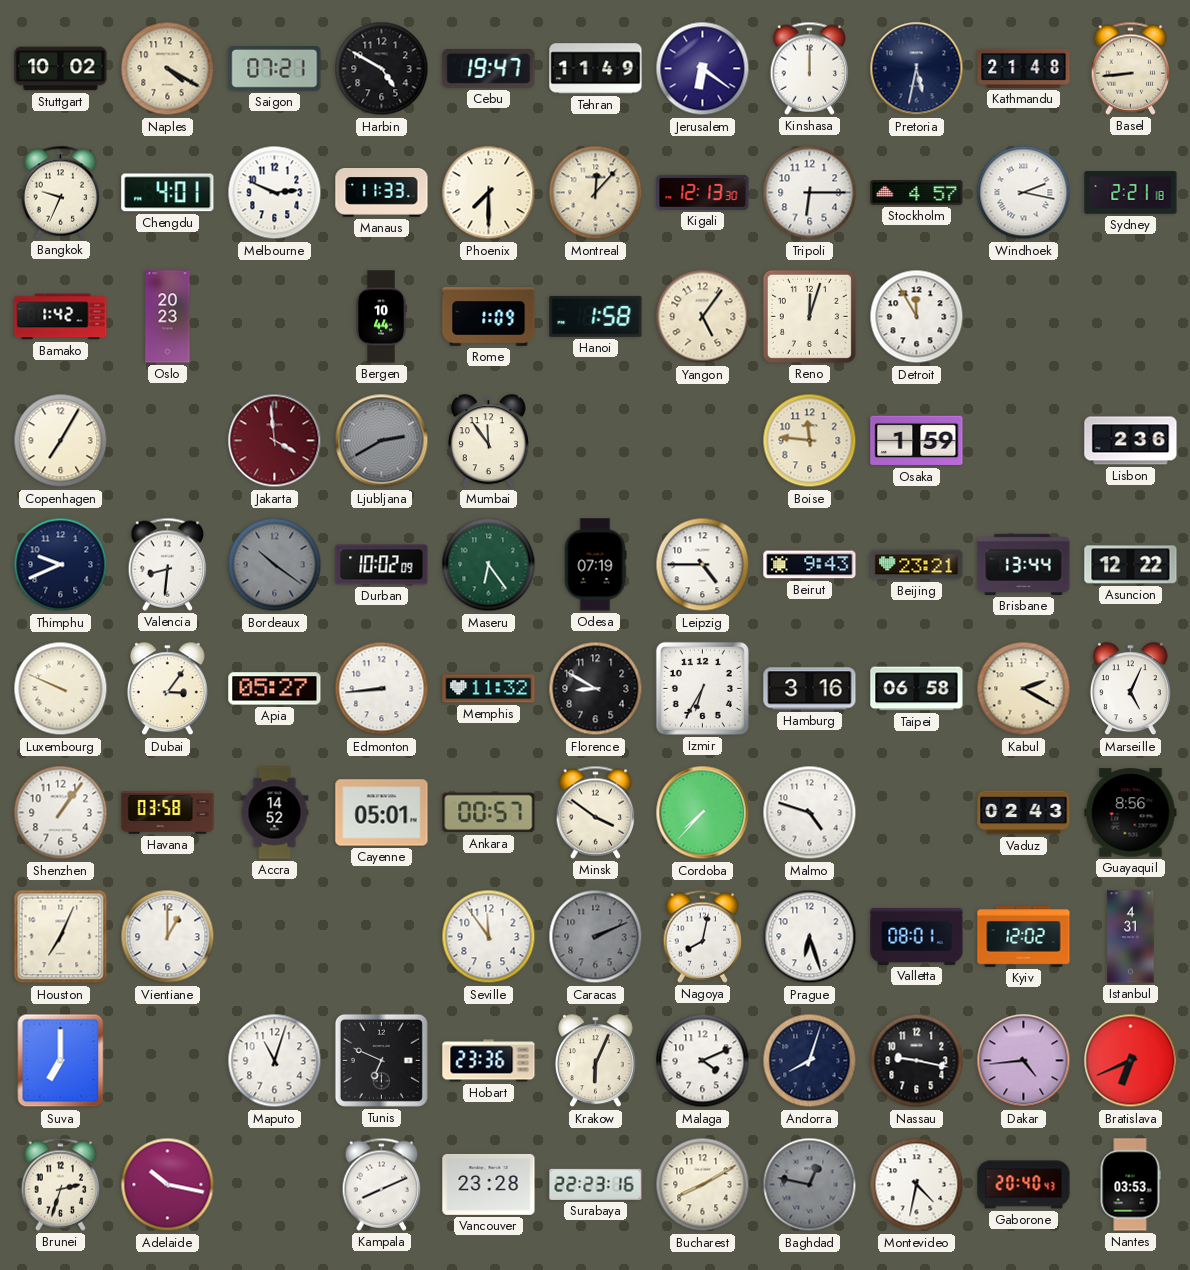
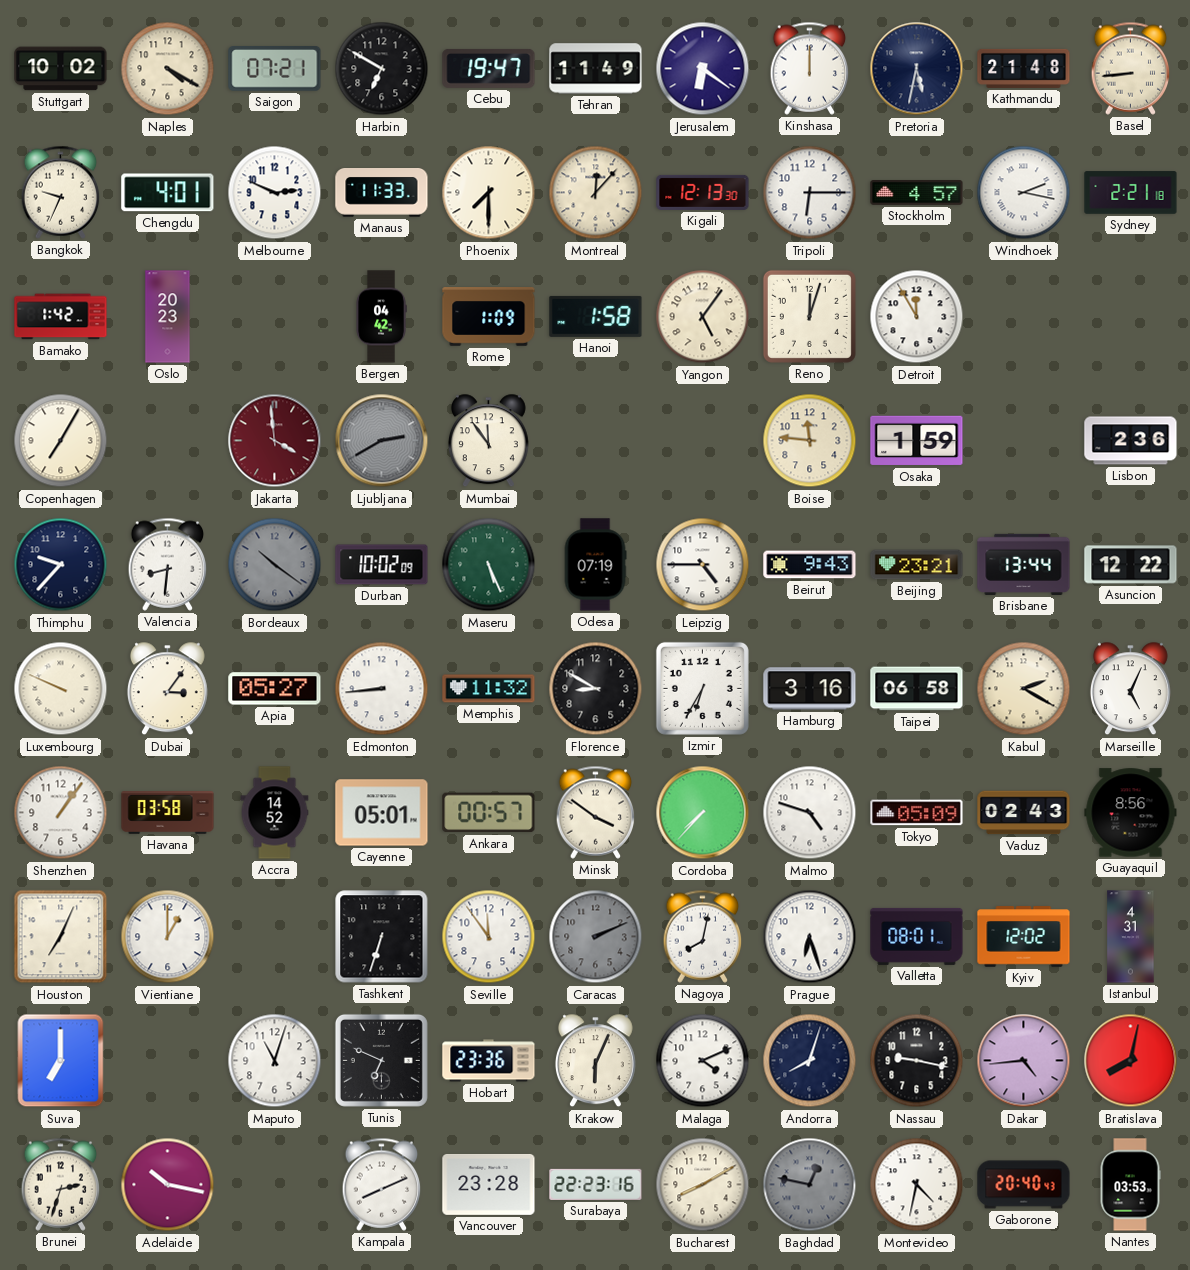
Harbin: 4:50 -> 6:50
Bergen: 10:44 -> 04:42
Thimphu: 9:41 -> 9:37
Maseru: 6:24 -> 5:26
Tokyo: none -> 05:09
Tashkent: none -> 6:33
Bratislava: 6:41 -> 8:02
